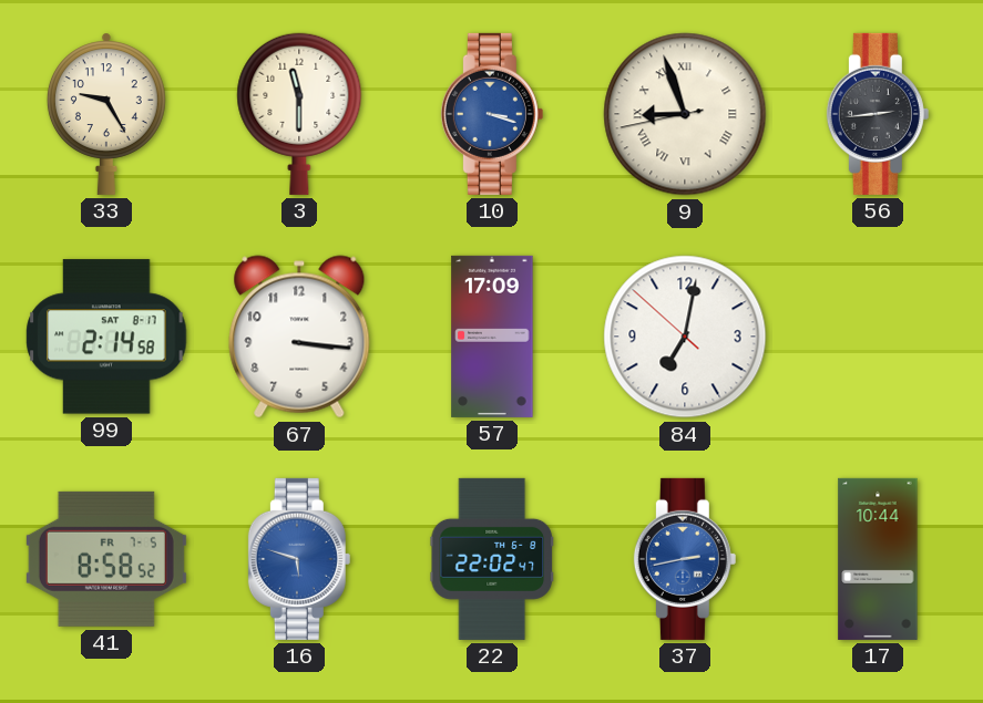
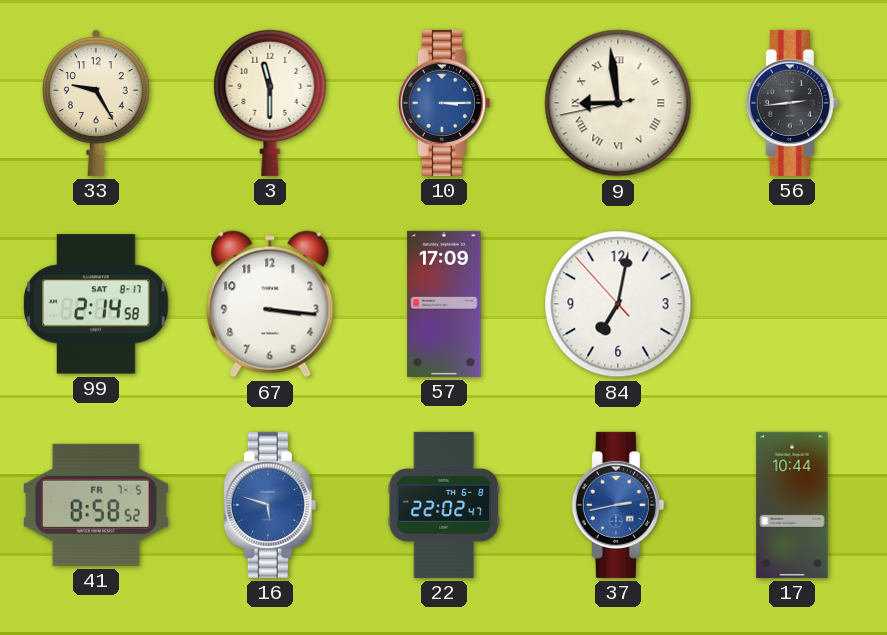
10: 3:18 -> 3:15
9: 8:56 -> 8:58
84: 7:01:52 -> 7:01:53
